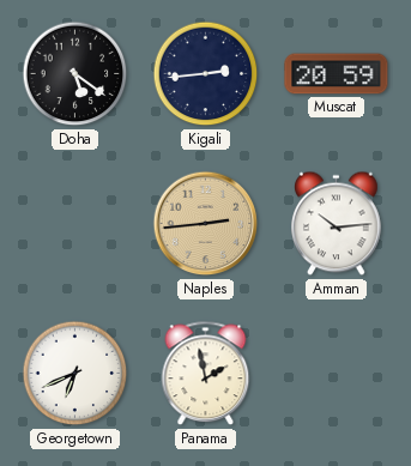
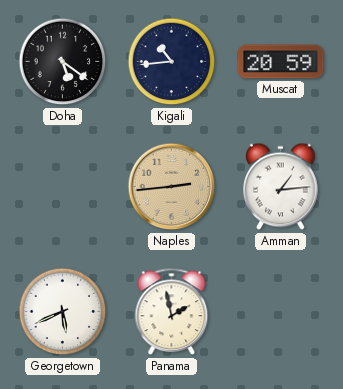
Kigali: 2:44 -> 10:44
Amman: 10:14 -> 1:14
Georgetown: 6:41 -> 5:41
